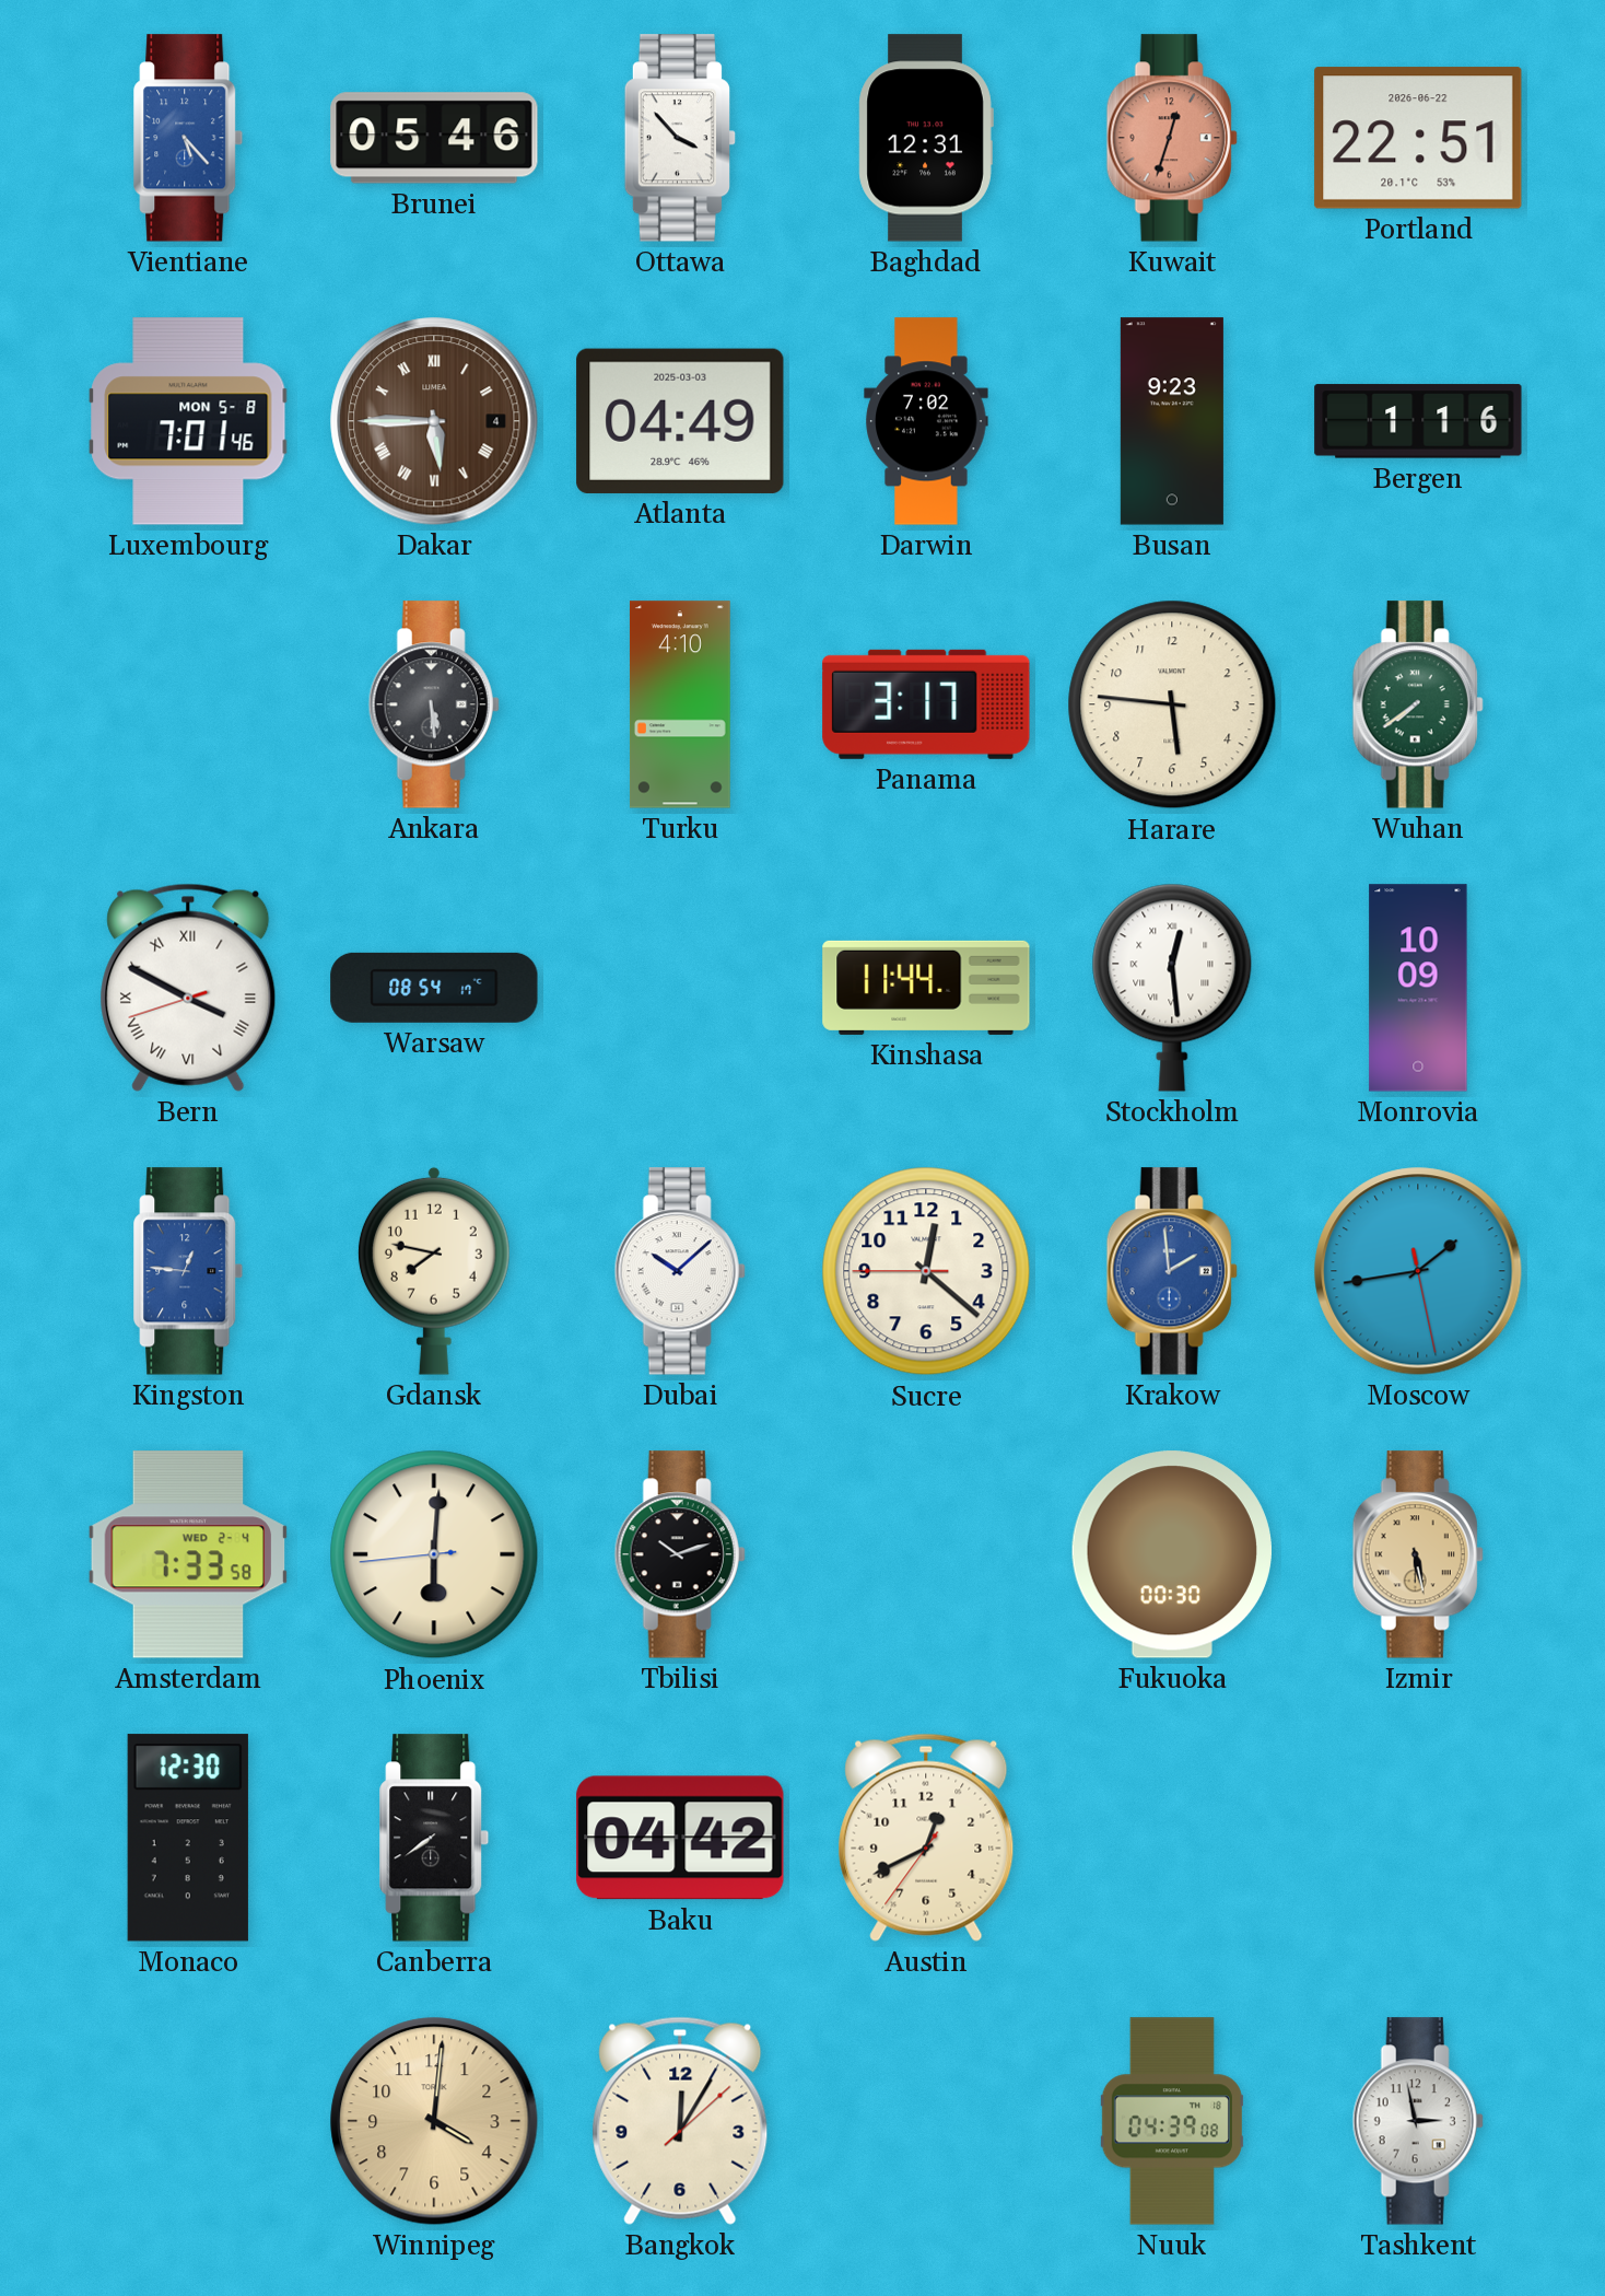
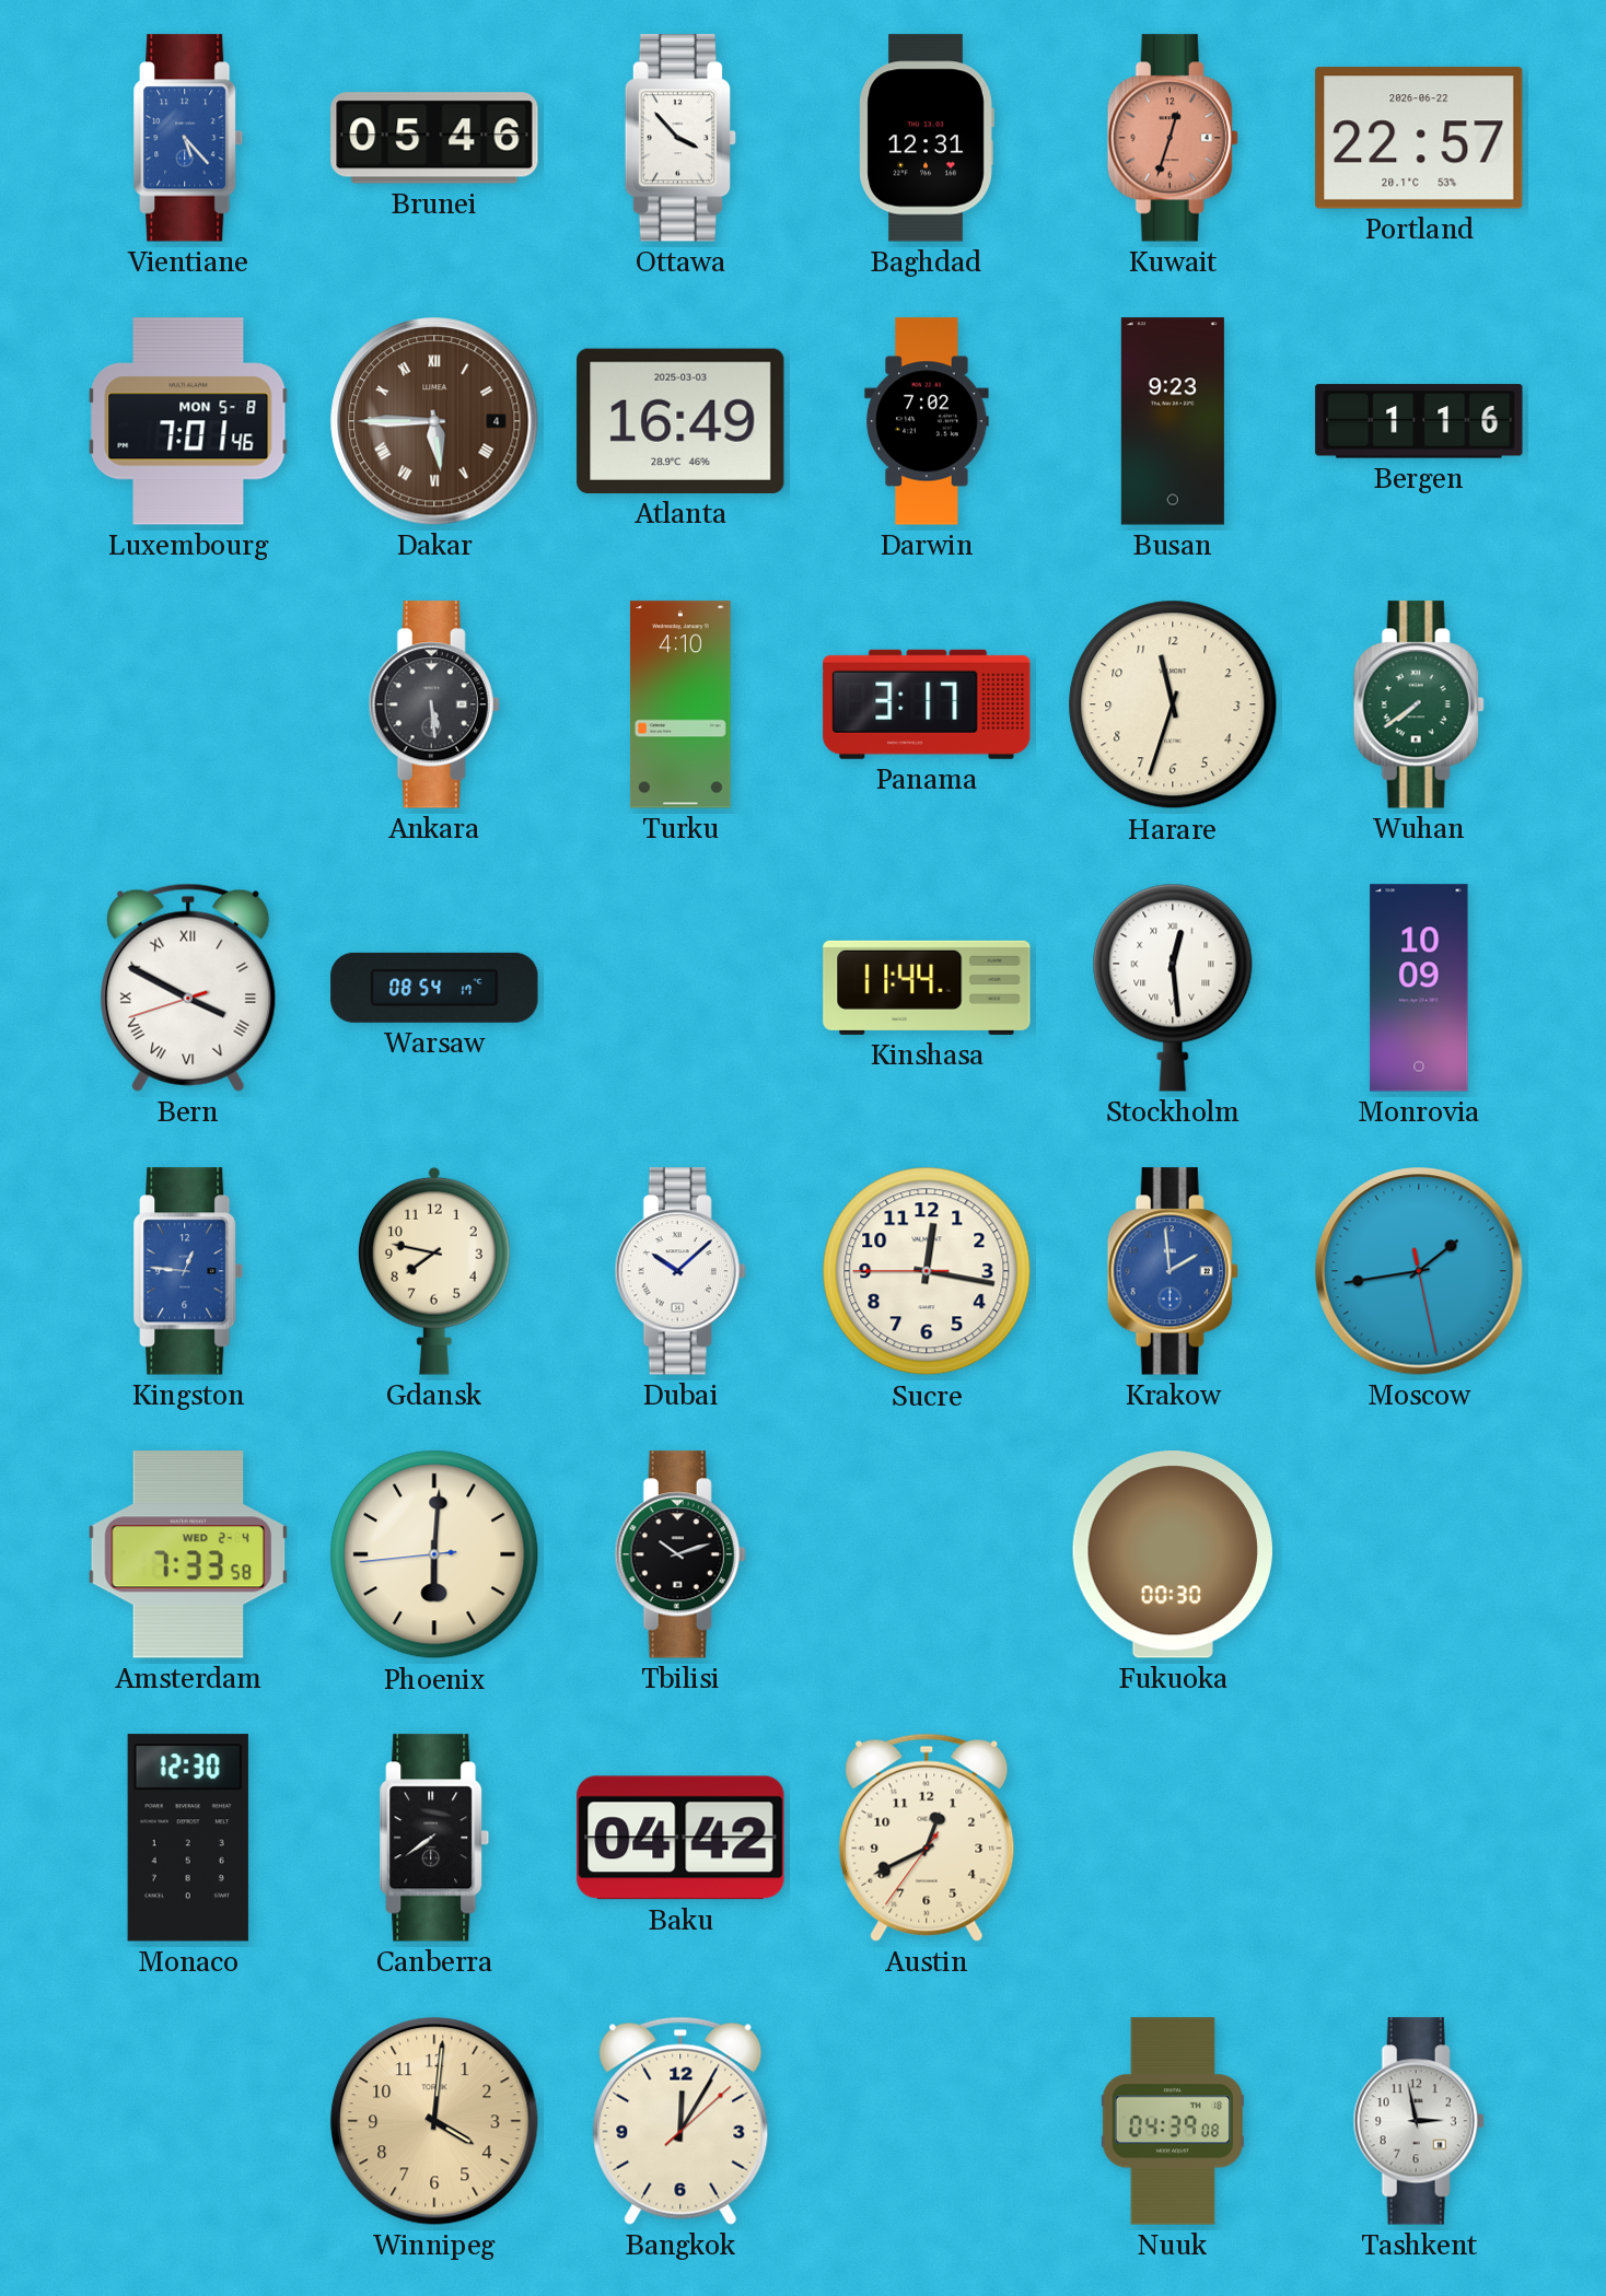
Portland: 22:51 -> 22:57
Atlanta: 04:49 -> 16:49
Harare: 5:46 -> 11:33
Sucre: 12:21 -> 12:16
Izmir: 5:28 -> none
